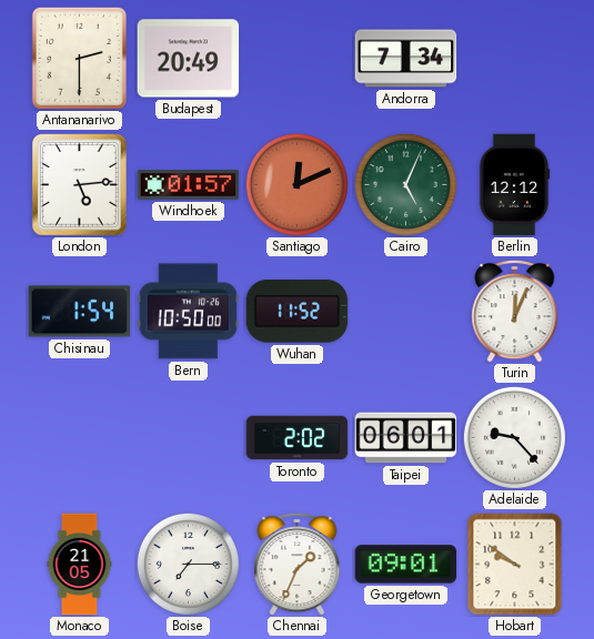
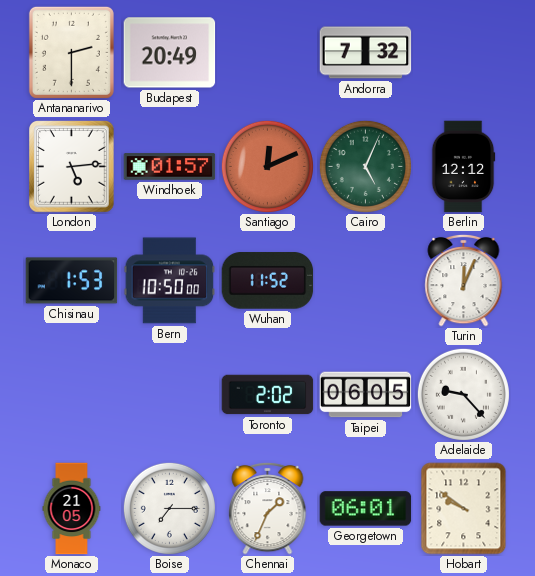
Andorra: 7:34 -> 7:32
Chisinau: 1:54 -> 1:53
Taipei: 06:01 -> 06:05
Georgetown: 09:01 -> 06:01
